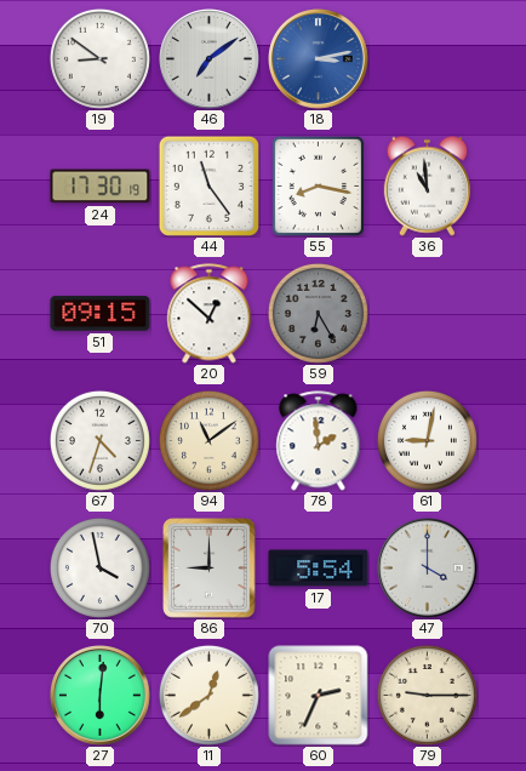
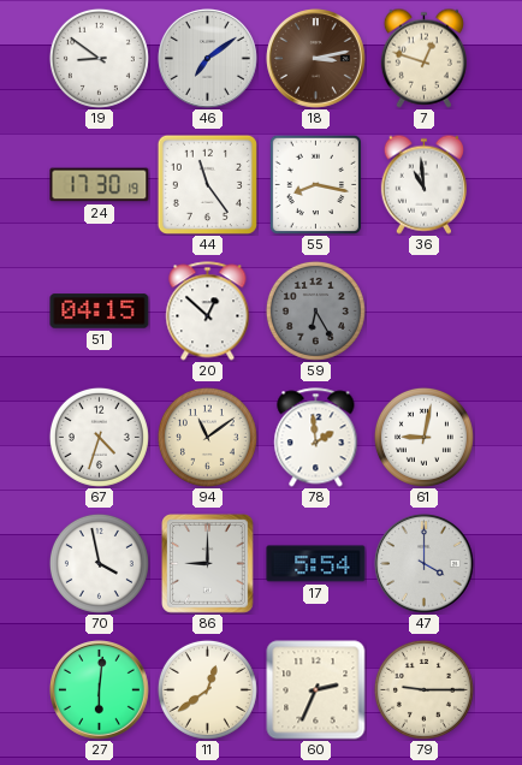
18 dial: blue -> brown
7: none -> 12:48
51: 09:15 -> 04:15
